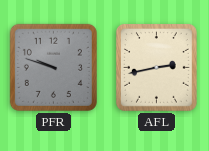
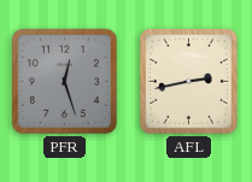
PFR: 9:48 -> 12:27
